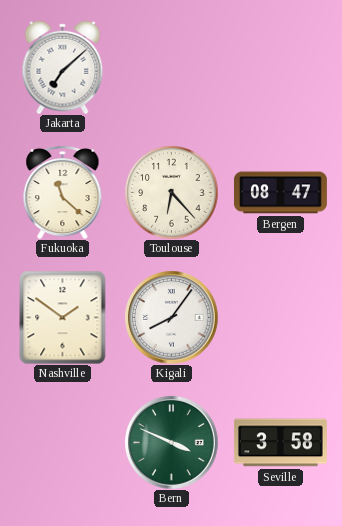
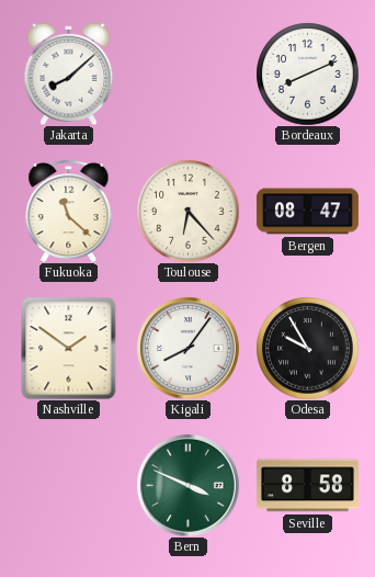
Jakarta: 7:08 -> 8:08
Bordeaux: none -> 8:11
Odesa: none -> 9:55
Seville: 3:58 -> 8:58
